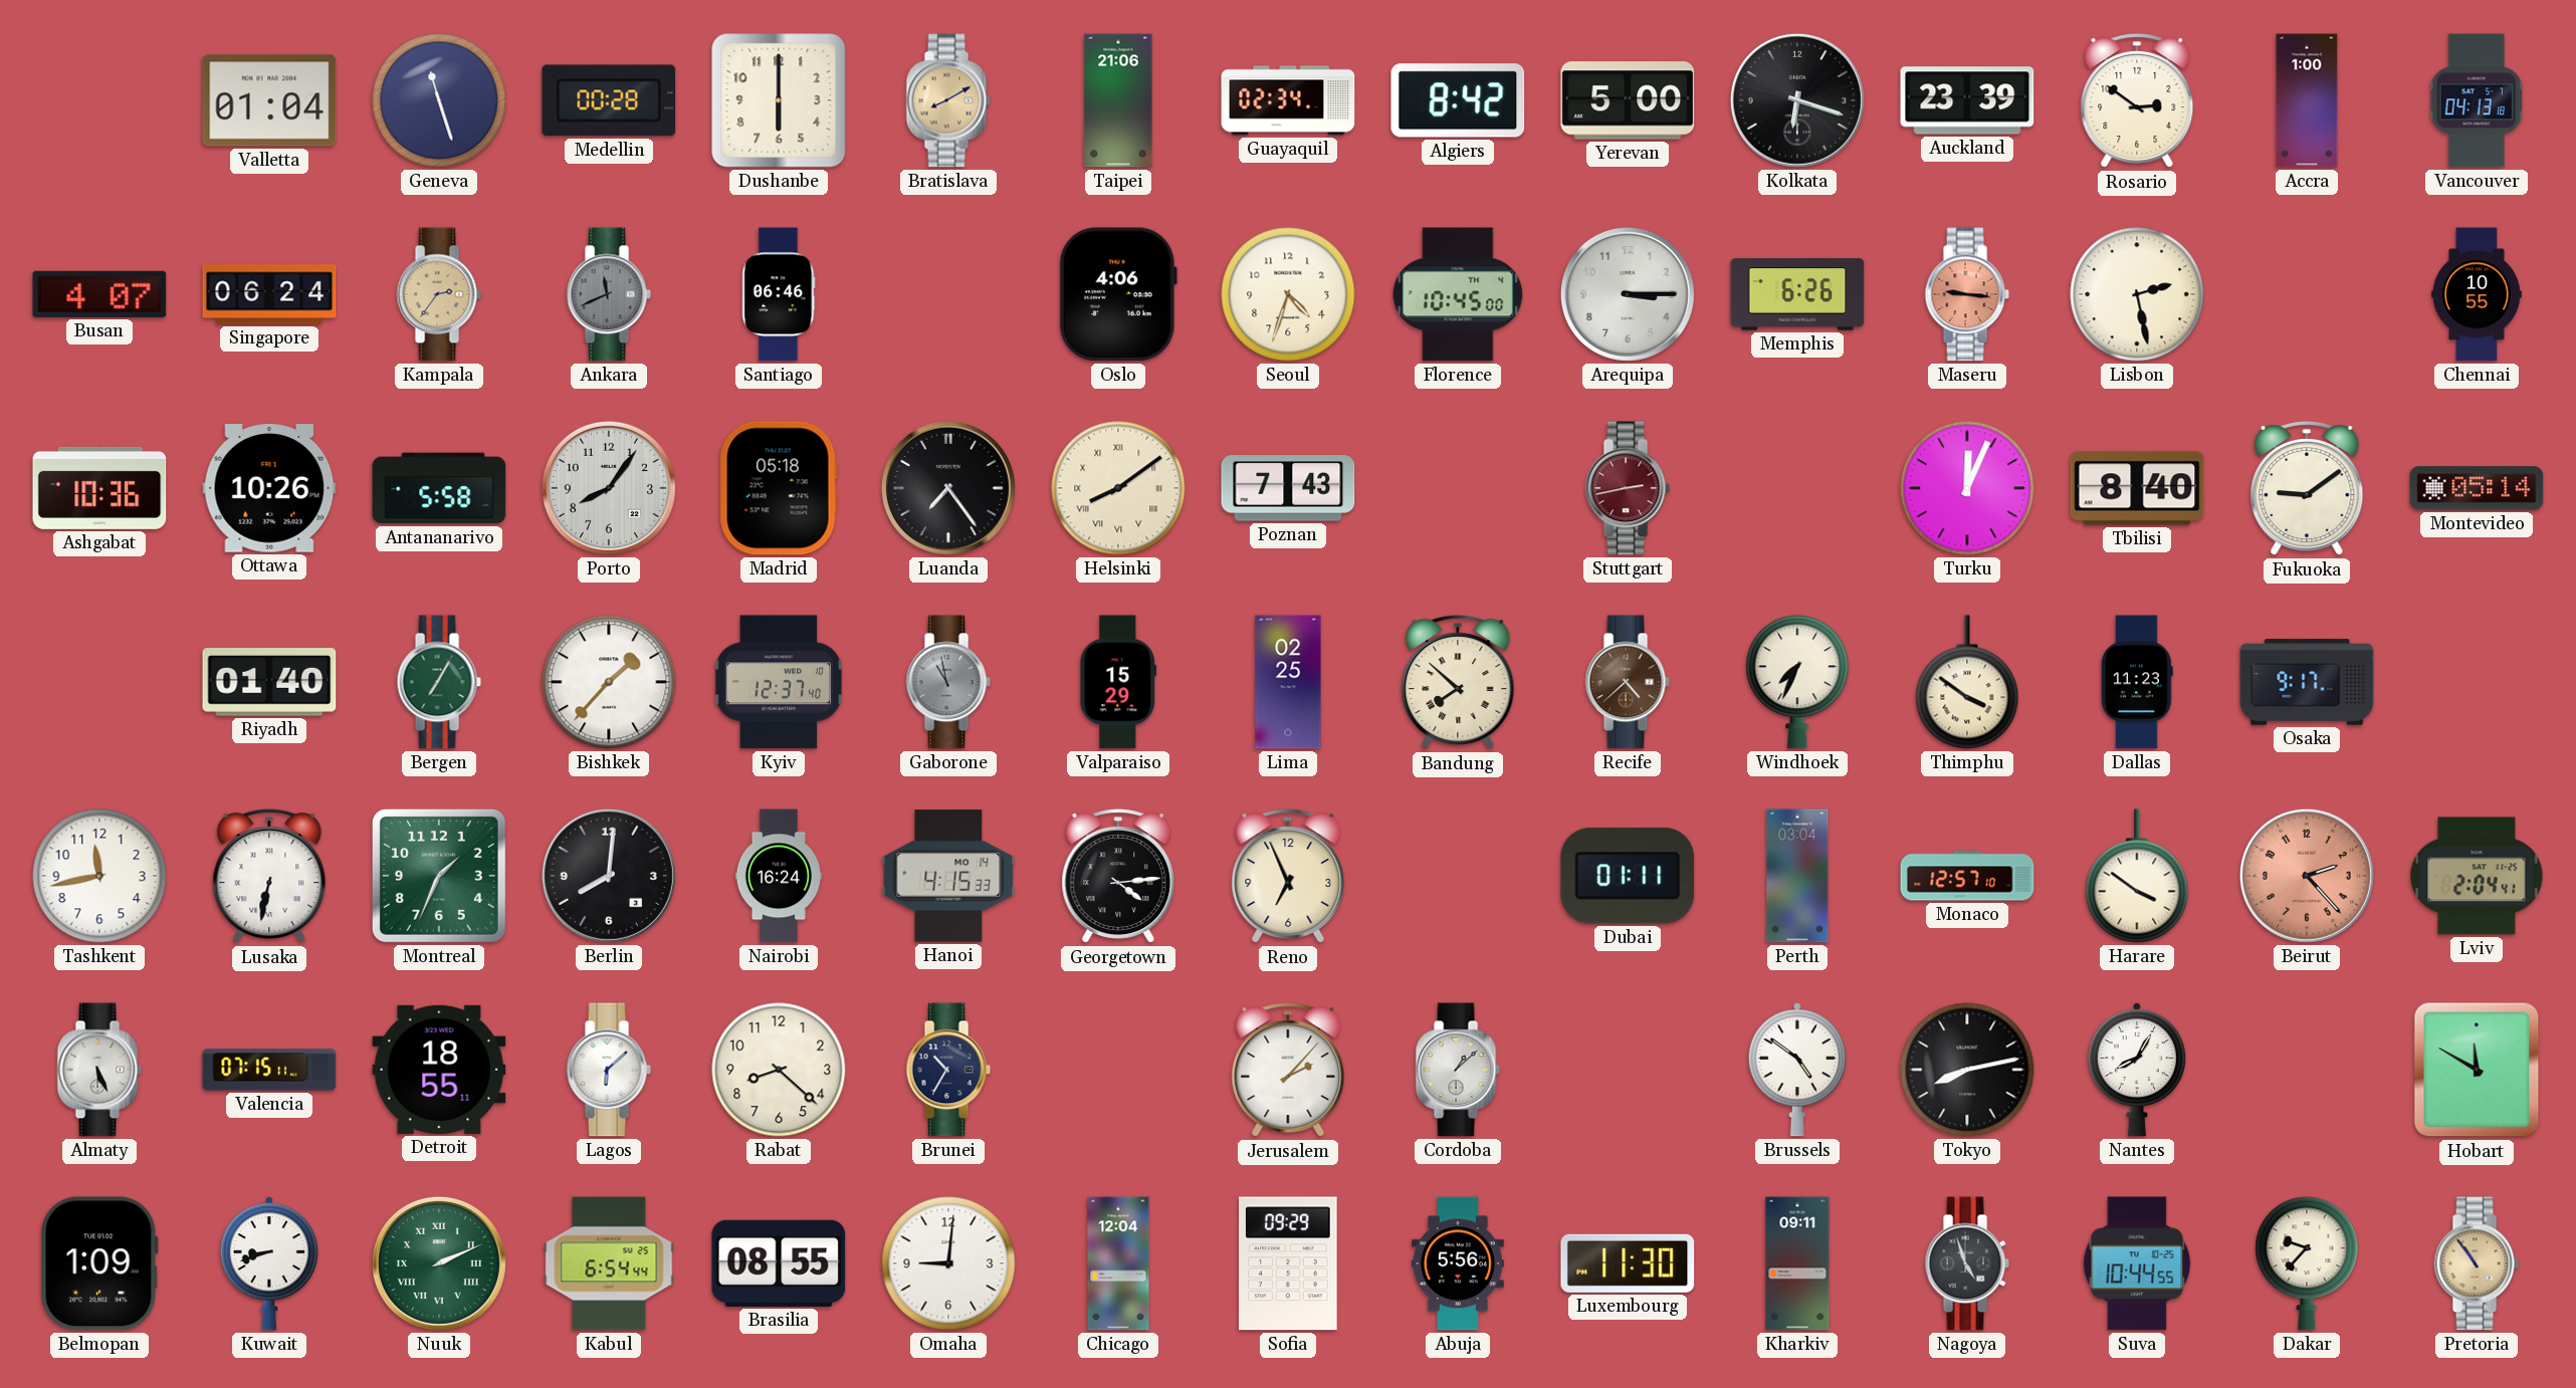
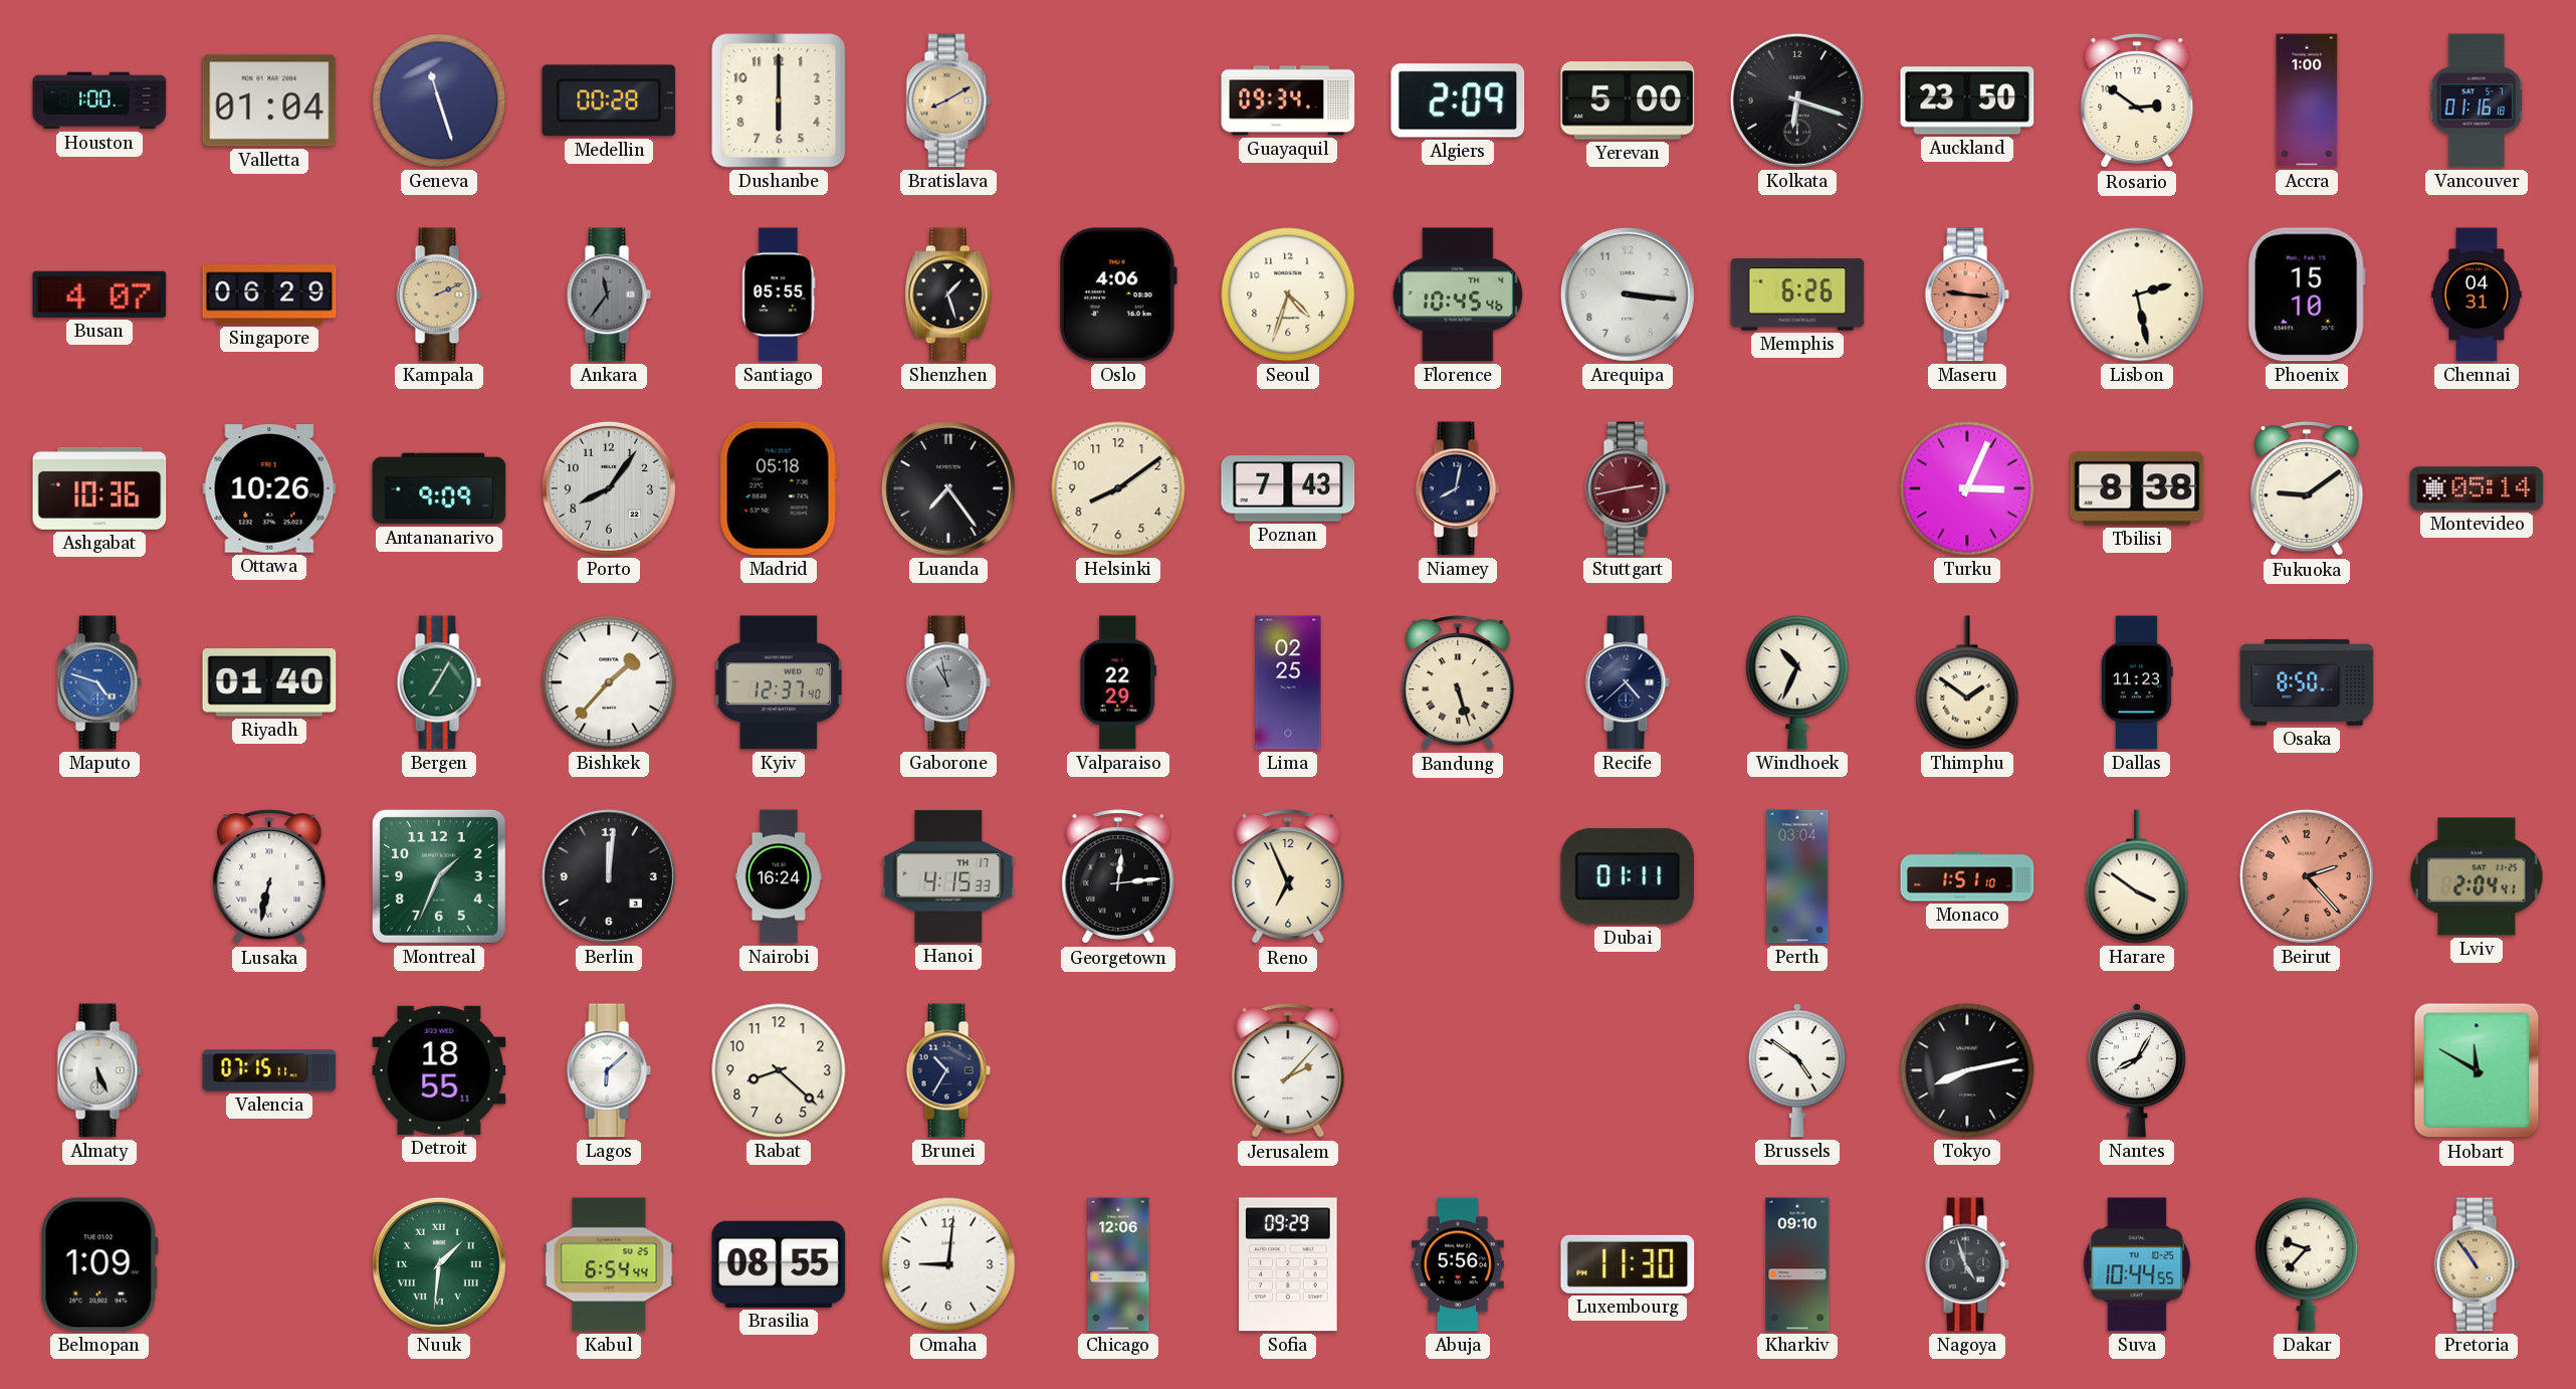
Houston: none -> 1:00
Taipei: 21:06 -> none
Guayaquil: 02:34 -> 09:34
Algiers: 8:42 -> 2:09
Auckland: 23:39 -> 23:50
Vancouver: 04:13 -> 01:16
Singapore: 06:24 -> 06:29
Kampala: 2:36 -> 2:11
Ankara: 11:41 -> 11:36
Santiago: 06:46 -> 05:55
Shenzhen: none -> 1:27
Florence: 10:45:00 -> 10:45:46
Arequipa: 3:15 -> 3:16
Phoenix: none -> 15:10
Chennai: 10:55 -> 04:31
Antananarivo: 5:58 -> 9:09
Helsinki numerals: Roman -> Arabic
Niamey: none -> 8:02
Turku: 12:04 -> 3:04
Tbilisi: 8:40 -> 8:38
Maputo: none -> 4:48
Valparaiso: 15:29 -> 22:29
Bandung: 7:52 -> 5:27
Recife dial: brown -> navy
Windhoek: 7:34 -> 10:34
Thimphu: 3:51 -> 1:51
Osaka: 9:17 -> 8:50
Tashkent: 11:43 -> none
Berlin: 8:01 -> 12:01
Hanoi date: MO 14 -> TH 17
Georgetown: 4:14 -> 12:14
Monaco: 12:57 -> 1:51
Cordoba: 1:08 -> none
Kuwait: 8:42 -> none
Nuuk: 2:11 -> 1:31
Chicago: 12:04 -> 12:06
Kharkiv: 09:11 -> 09:10
